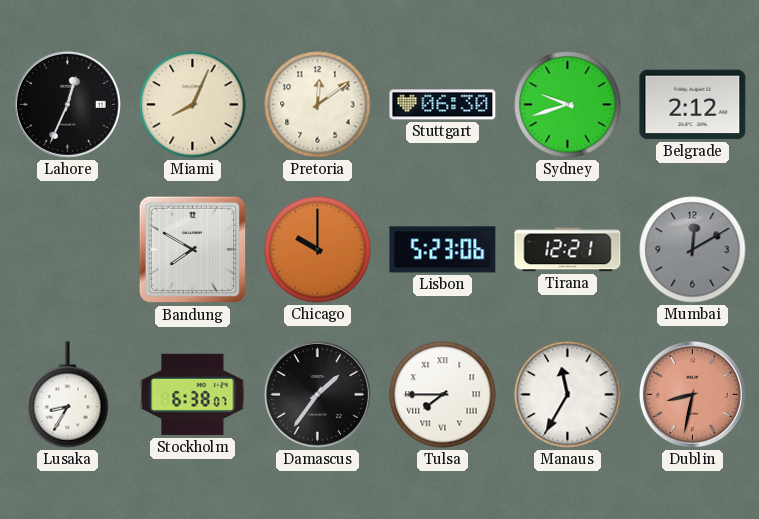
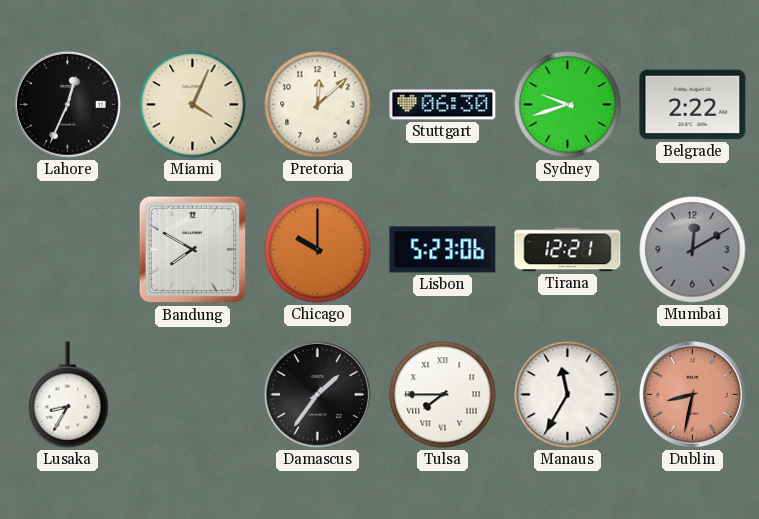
Miami: 8:04 -> 4:04
Pretoria: 12:09 -> 12:08
Belgrade: 2:12 -> 2:22
Stockholm: 6:38 -> none
